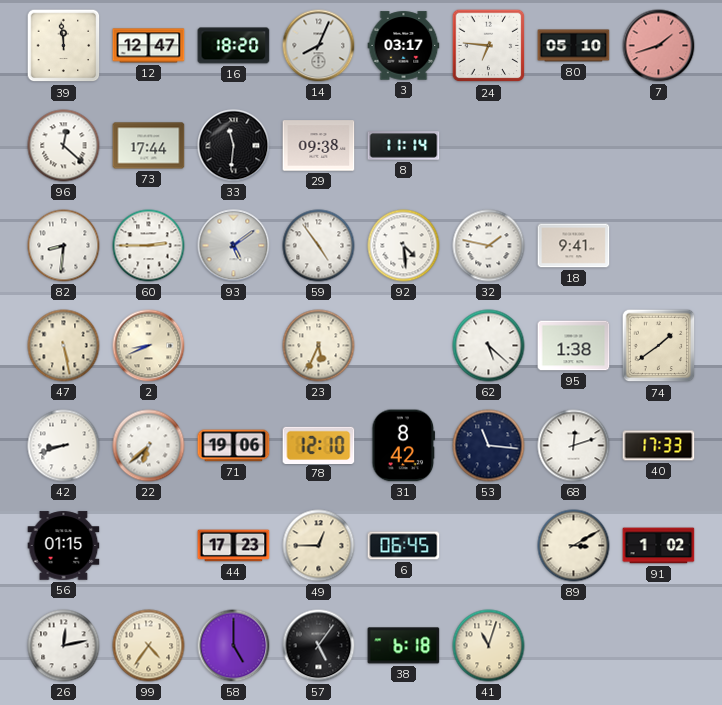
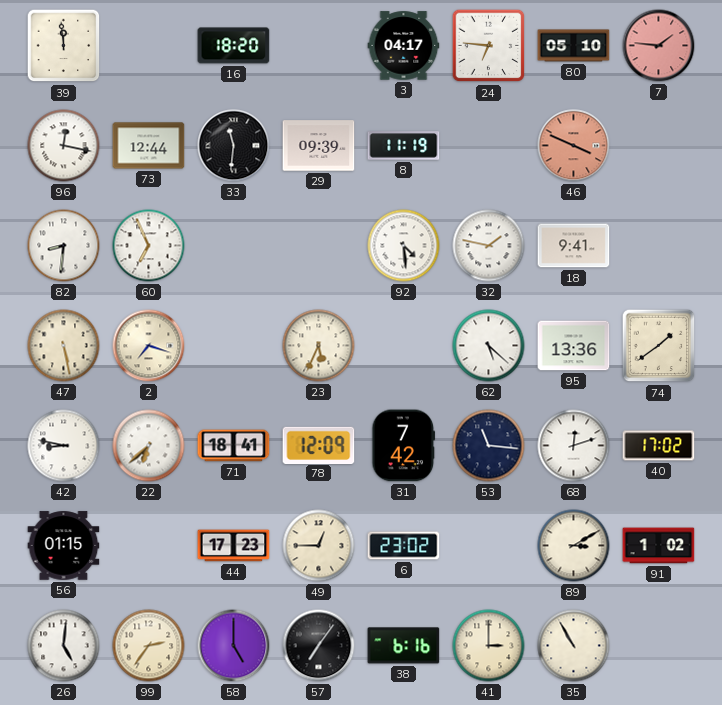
12: 12:47 -> none
14: 8:04 -> none
3: 03:17 -> 04:17
7: 1:42 -> 1:46
96: 12:22 -> 12:17
73: 17:44 -> 12:44
29: 09:38 -> 09:39
8: 11:14 -> 11:19
46: none -> 3:49
60: 2:45 -> 6:56
93: 5:09 -> none
59: 4:54 -> none
2: 8:41 -> 7:18
95: 1:38 -> 13:36
42: 8:42 -> 8:47
71: 19:06 -> 18:41
78: 12:10 -> 12:09
31: 8:42 -> 7:42
40: 17:33 -> 17:02
6: 06:45 -> 23:02
26: 12:13 -> 5:01
99: 4:36 -> 2:36
57: 5:06 -> 7:06
38: 6:18 -> 6:16
41: 11:03 -> 3:00
35: none -> 10:55
